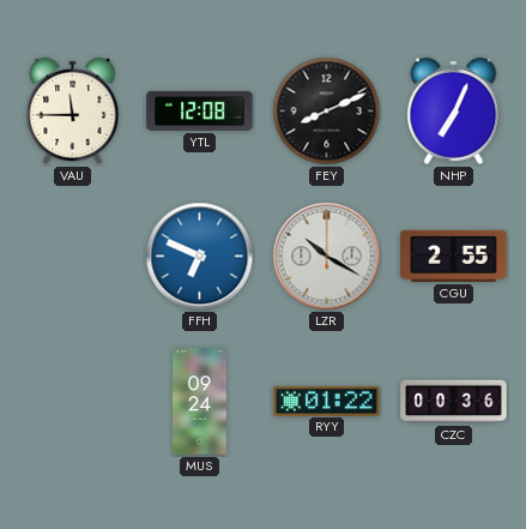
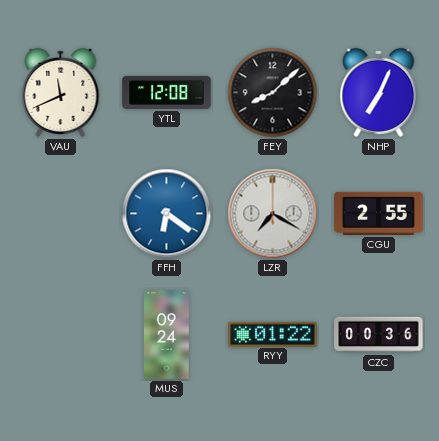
VAU: 11:45 -> 11:41
FEY: 8:11 -> 8:08
FFH: 6:49 -> 6:21
LZR: 10:20 -> 7:20
